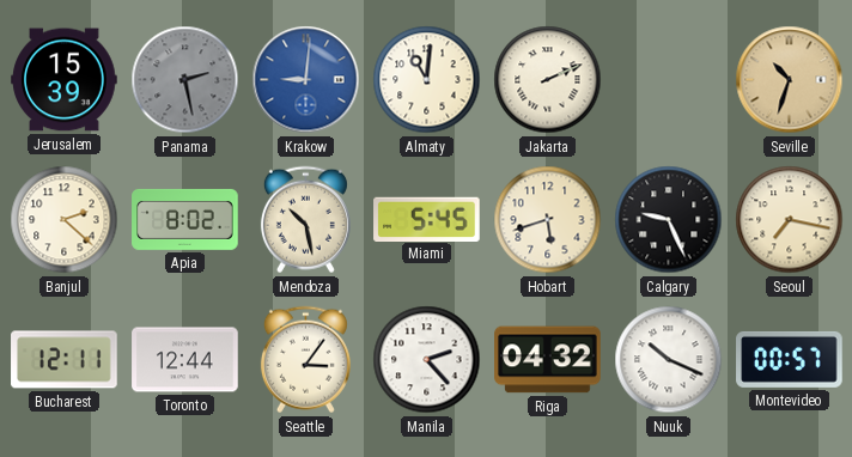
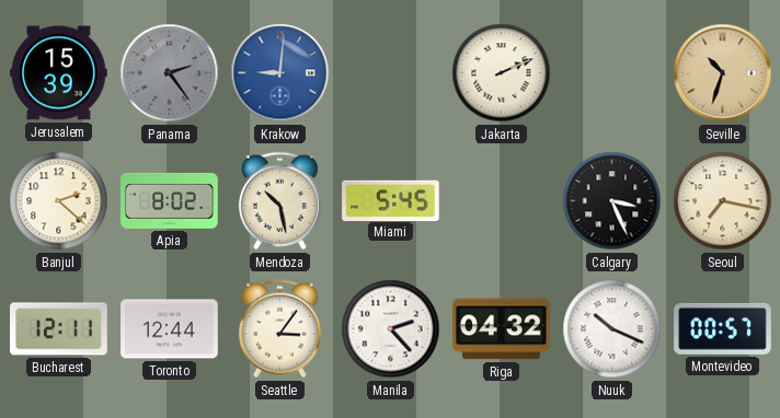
Panama: 2:28 -> 2:24
Almaty: 11:01 -> none
Hobart: 5:42 -> none
Calgary: 9:26 -> 3:26
